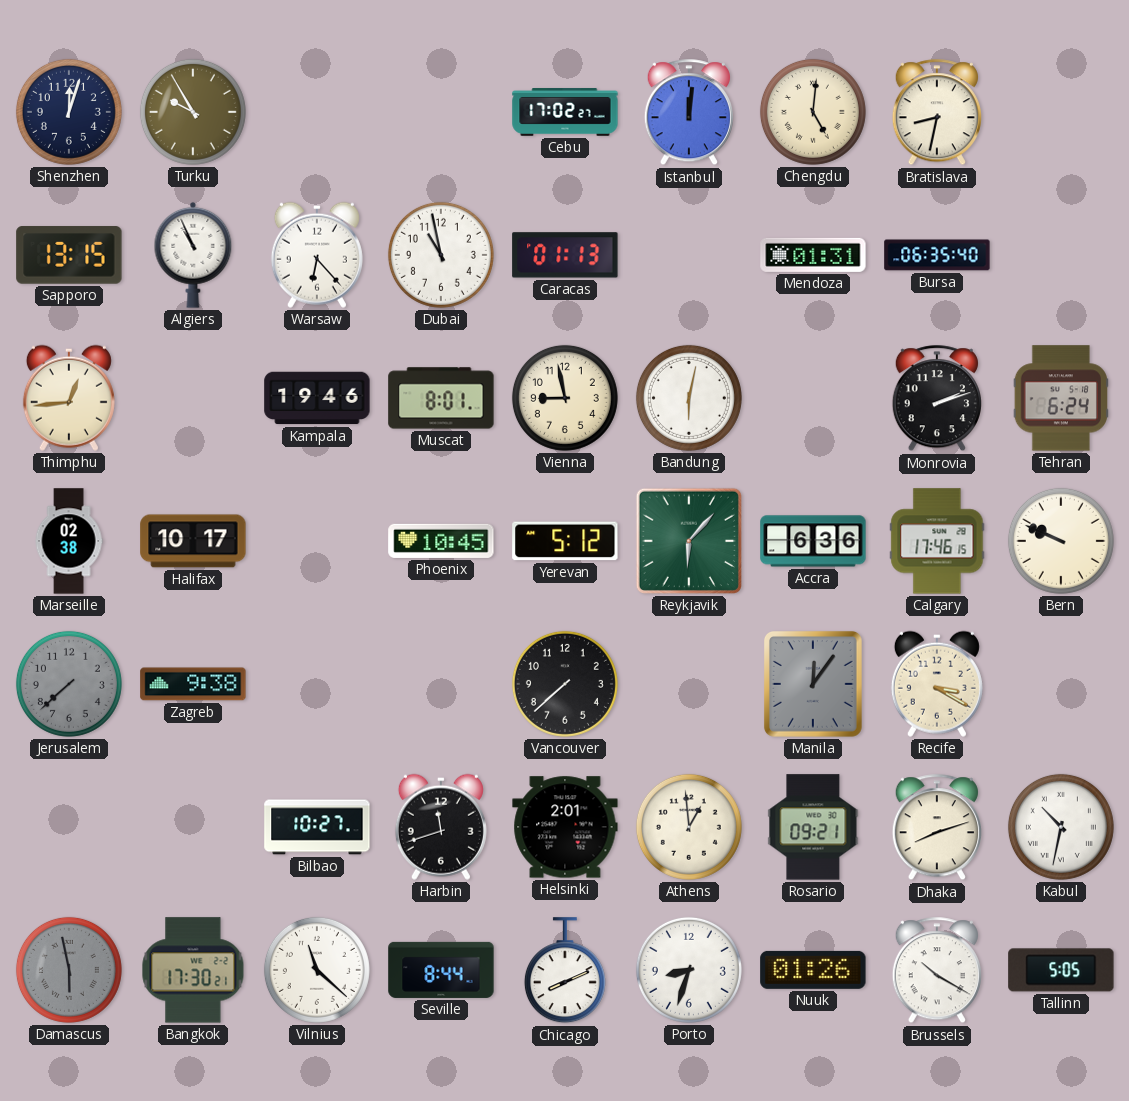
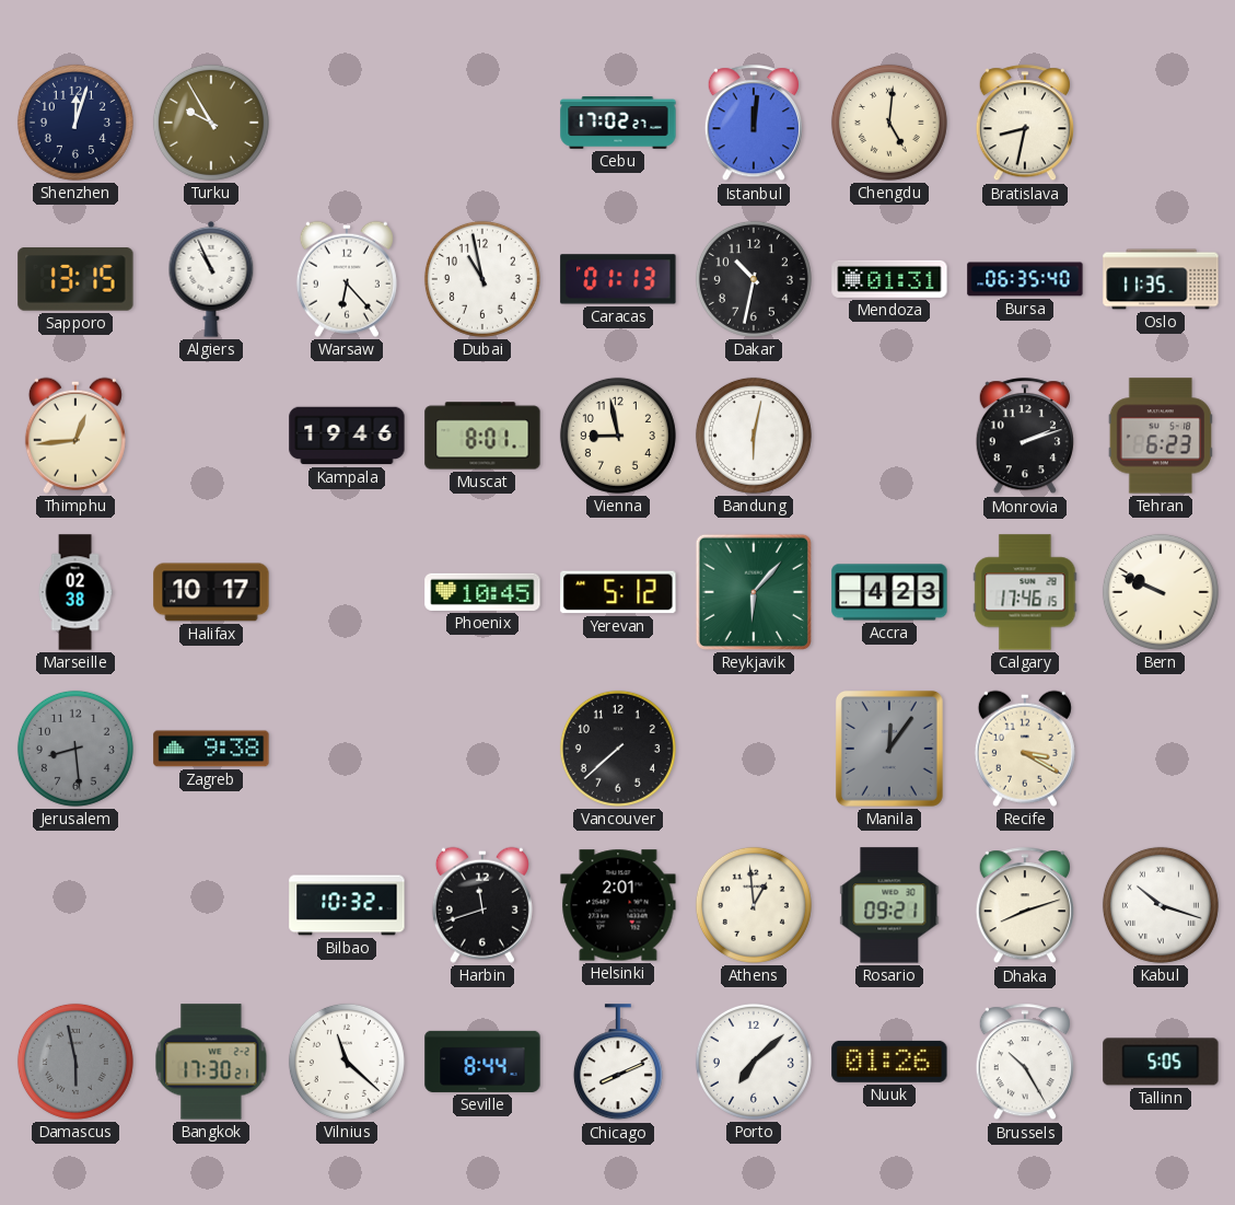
Dakar: none -> 10:32
Oslo: none -> 11:35
Tehran: 6:24 -> 6:23
Accra: 6:36 -> 4:23
Jerusalem: 7:38 -> 8:29
Bilbao: 10:27 -> 10:32
Kabul: 10:32 -> 10:18
Porto: 8:33 -> 7:08
Brussels: 10:20 -> 10:25
